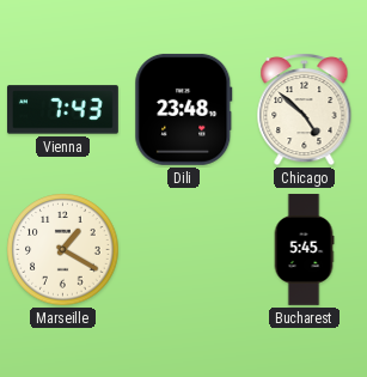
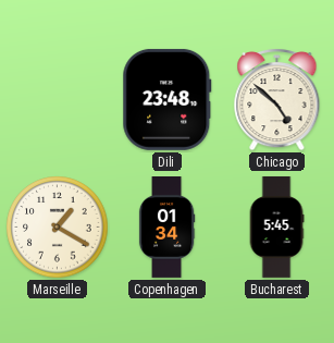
Vienna: 7:43 -> none
Copenhagen: none -> 01:34
